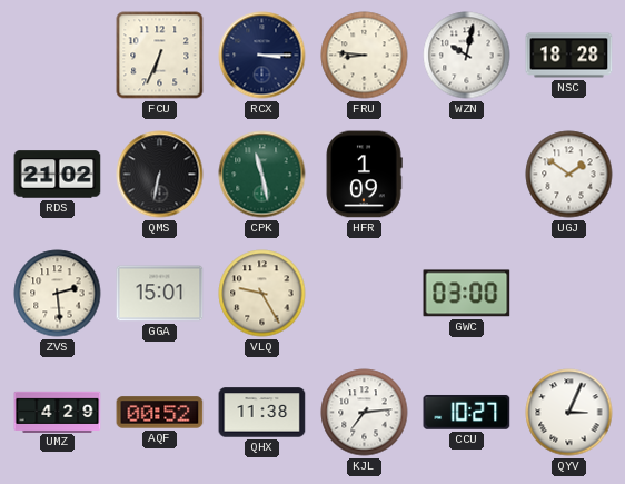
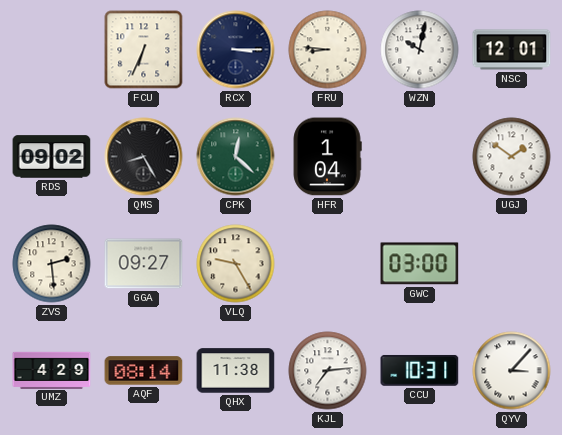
NSC: 18:28 -> 12:01
RDS: 21:02 -> 09:02
QMS: 6:32 -> 8:25
CPK: 11:28 -> 12:22
HFR: 1:09 -> 1:04
GGA: 15:01 -> 09:27
AQF: 00:52 -> 08:14
CCU: 10:27 -> 10:31
QYV: 3:04 -> 3:07
